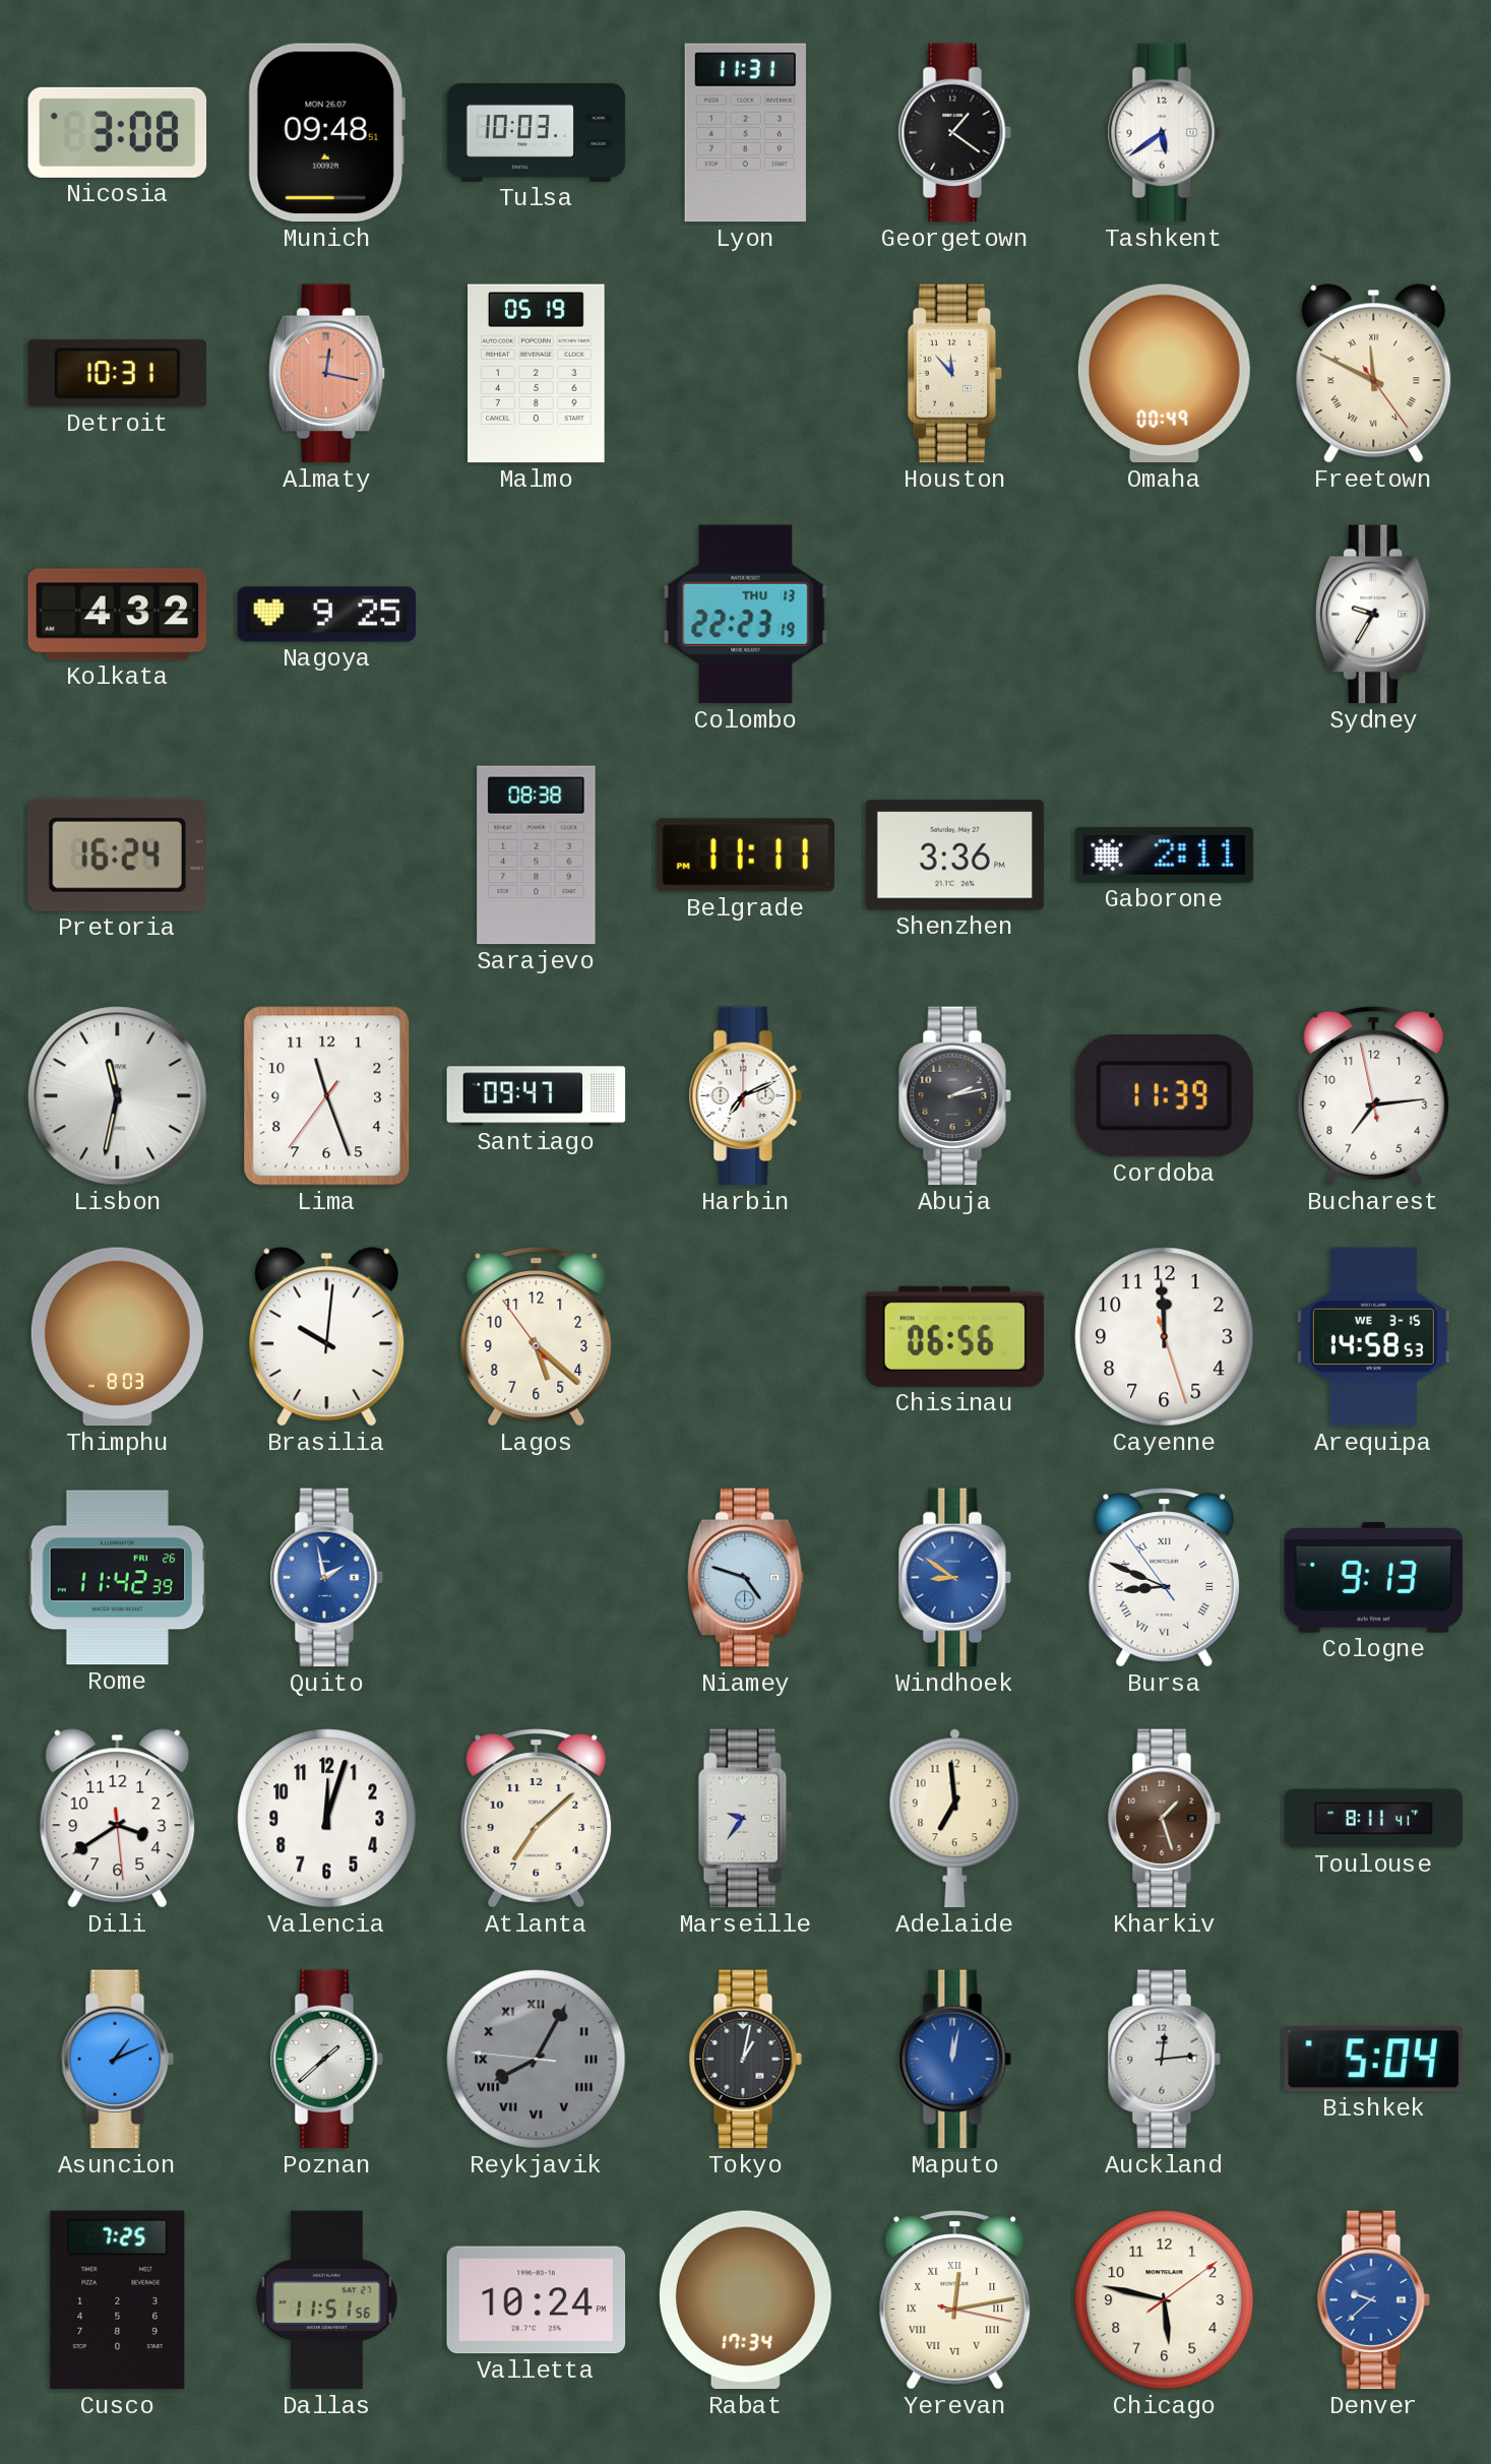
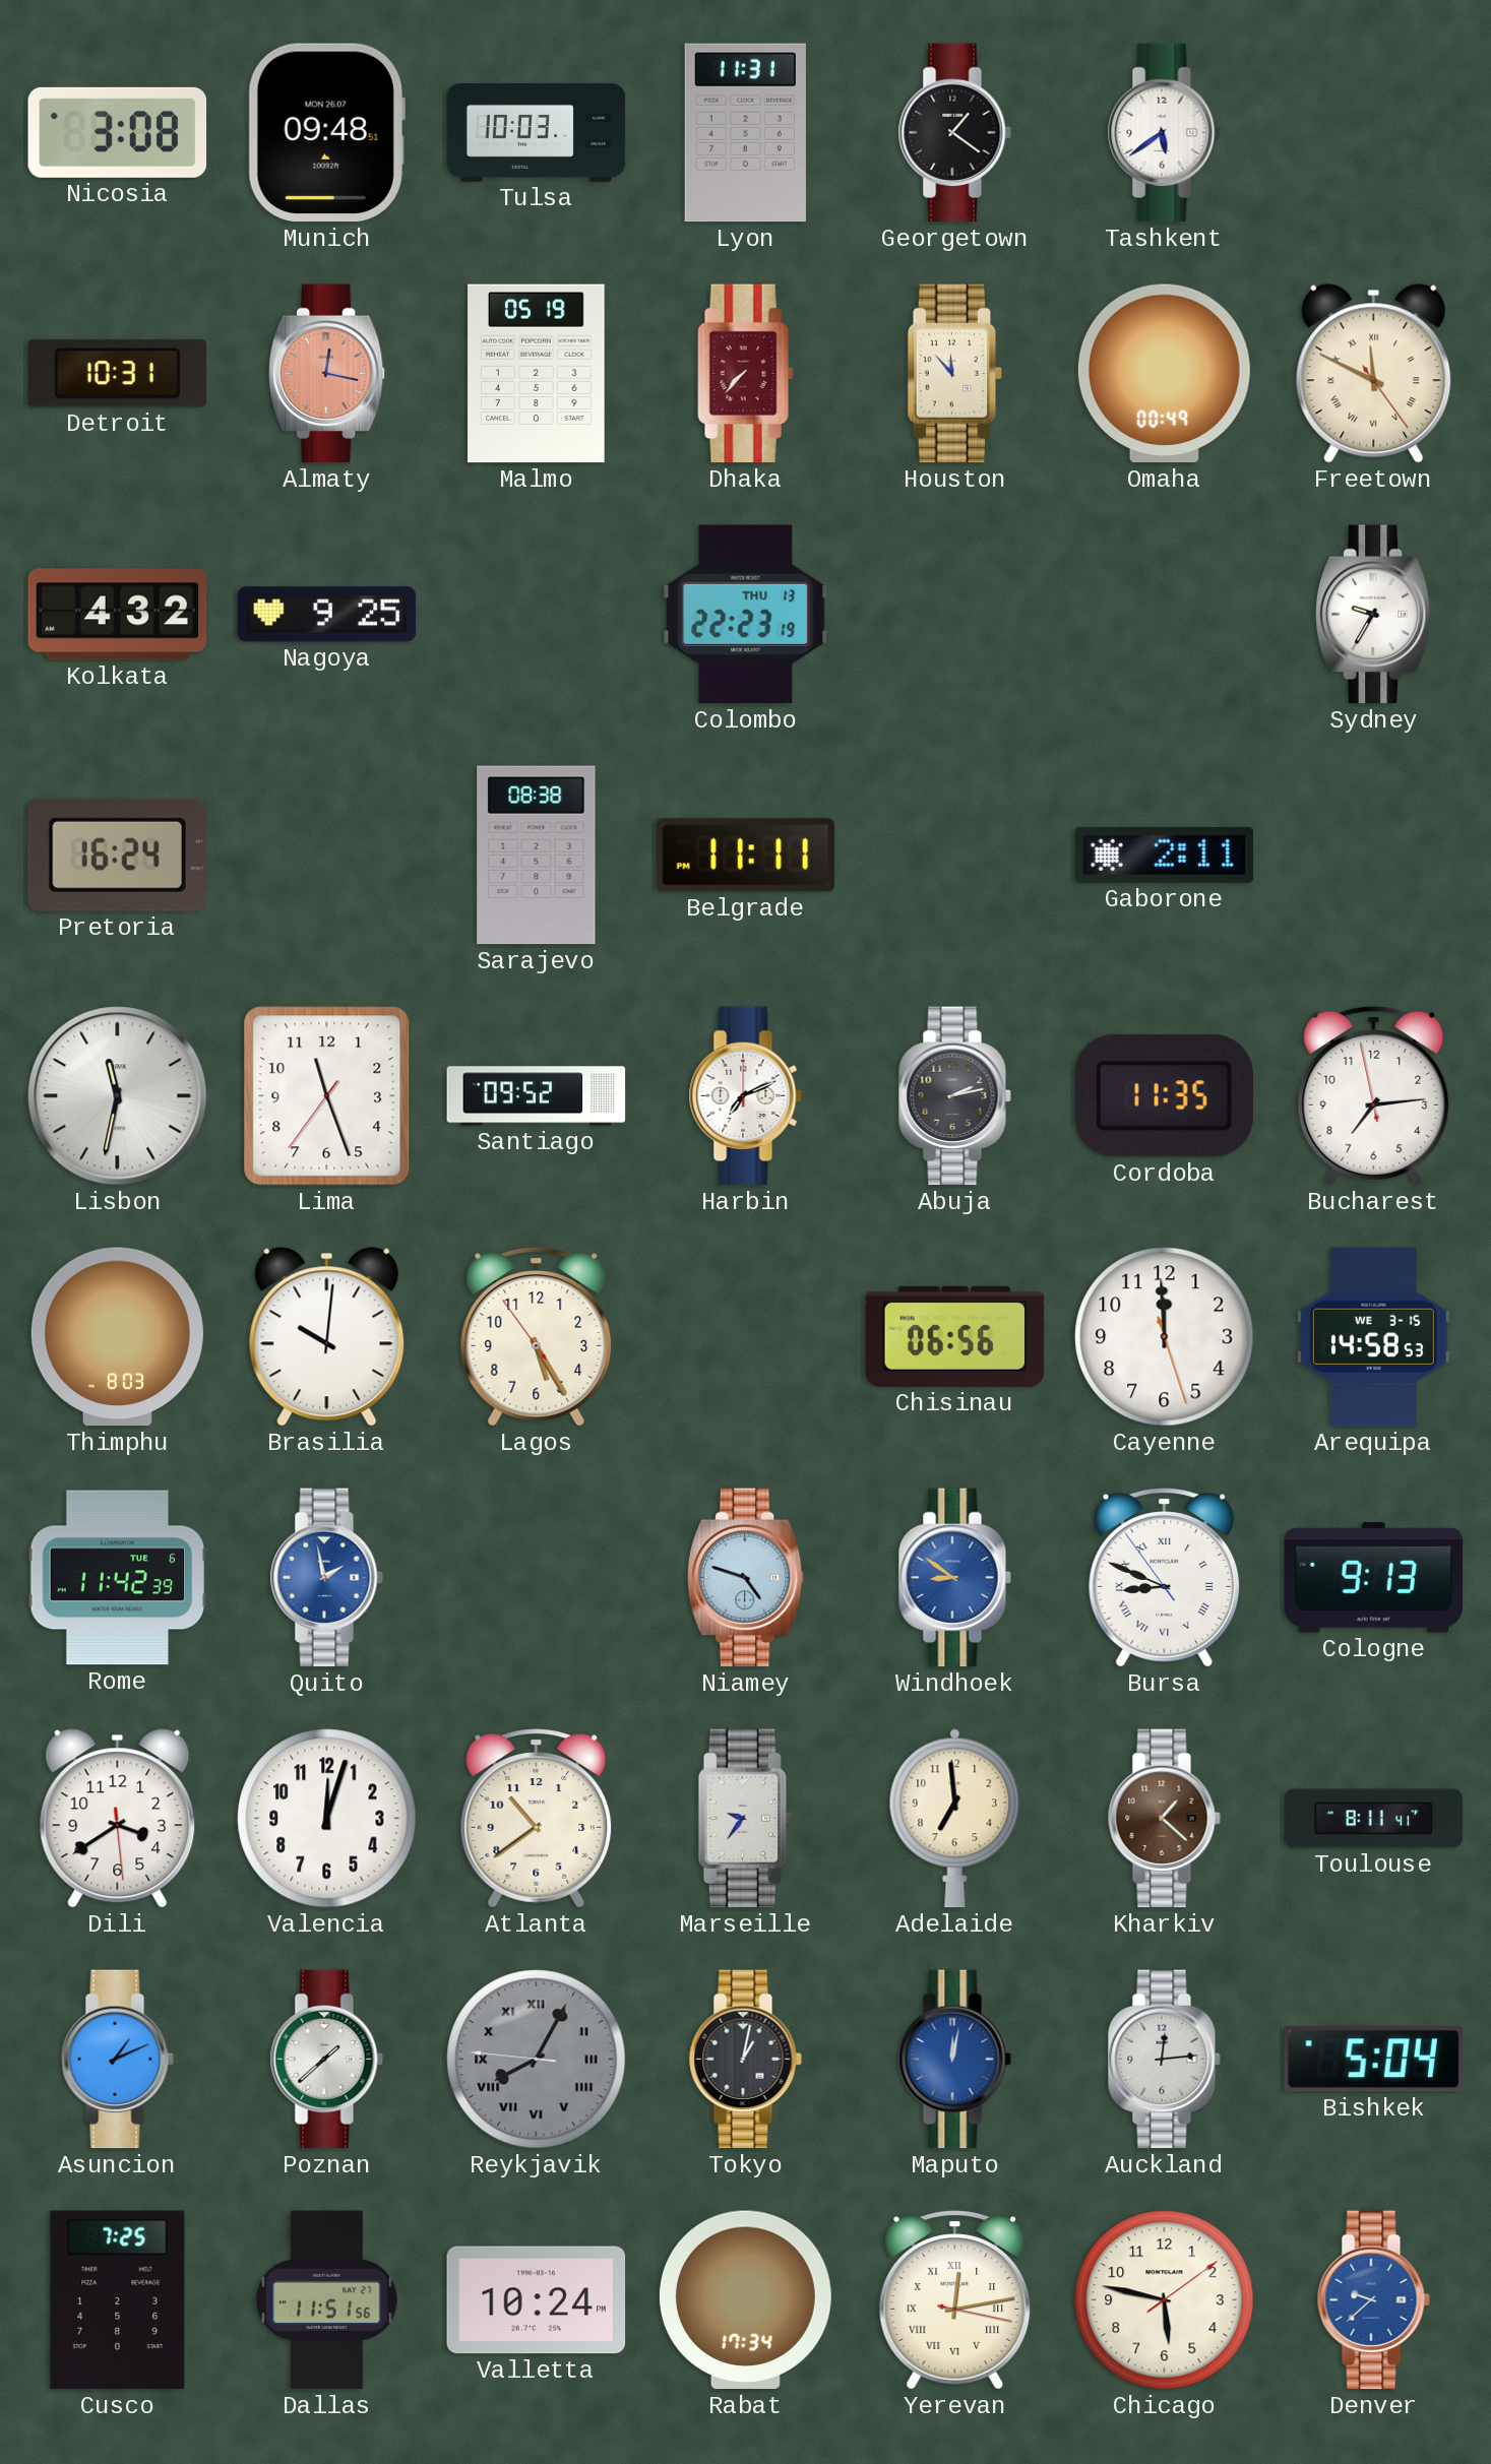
Dhaka: none -> 7:37
Shenzhen: 3:36 -> none
Santiago: 09:47 -> 09:52
Cordoba: 11:39 -> 11:35
Lagos: 5:21 -> 5:24
Rome date: FRI 26 -> TUE 6
Atlanta: 7:08 -> 10:39
Kharkiv: 1:27 -> 1:22
